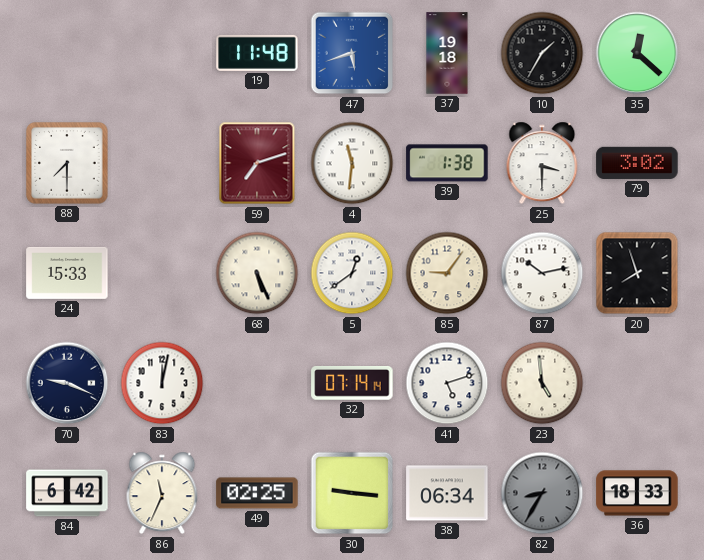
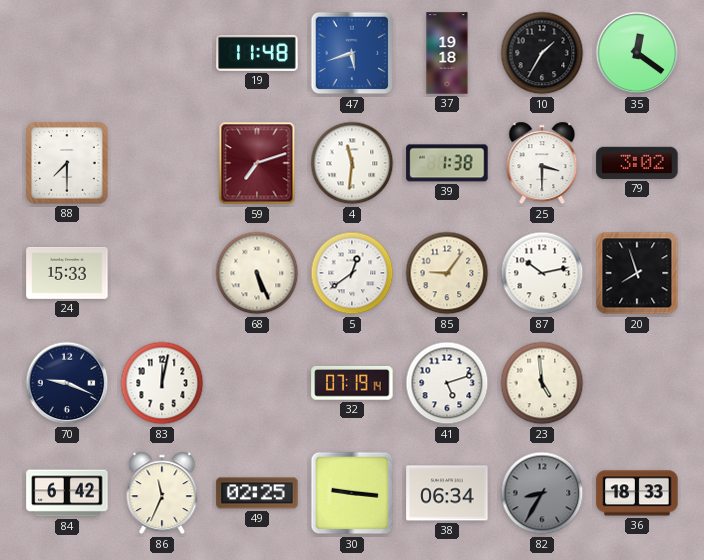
35: 12:22 -> 12:21
32: 07:14 -> 07:19
